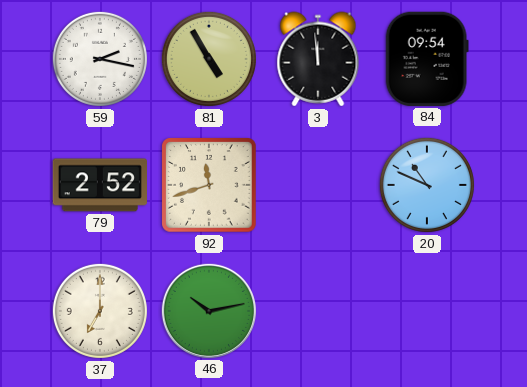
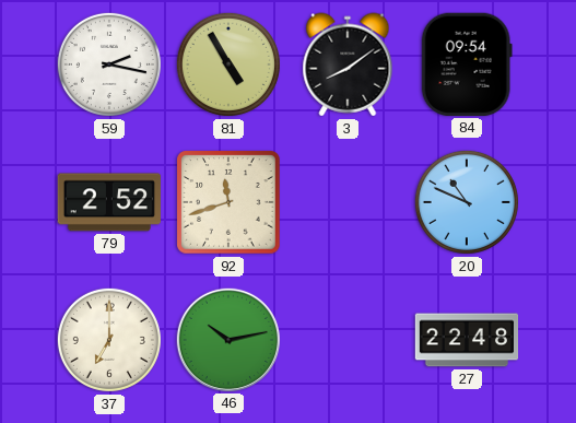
3: 11:59 -> 8:09
27: none -> 22:48
